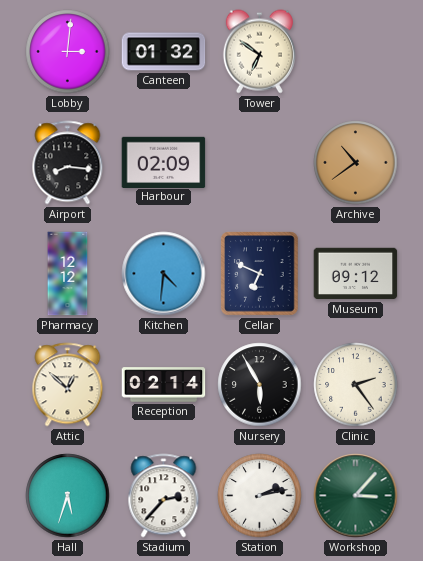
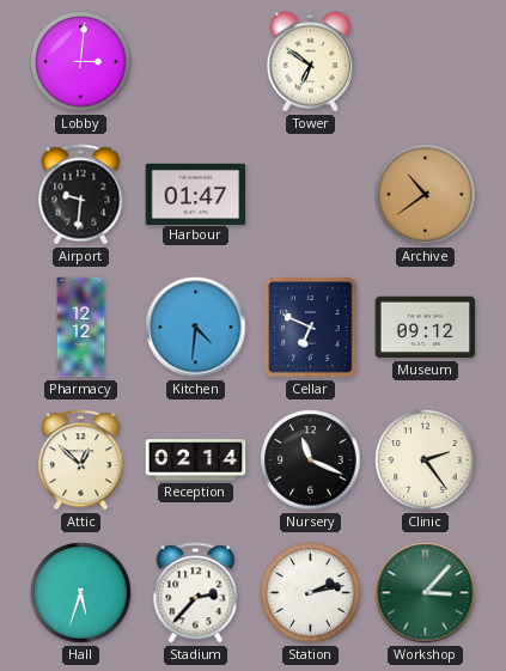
Canteen: 01:32 -> none
Airport: 8:16 -> 9:31
Harbour: 02:09 -> 01:47
Nursery: 5:55 -> 11:19
